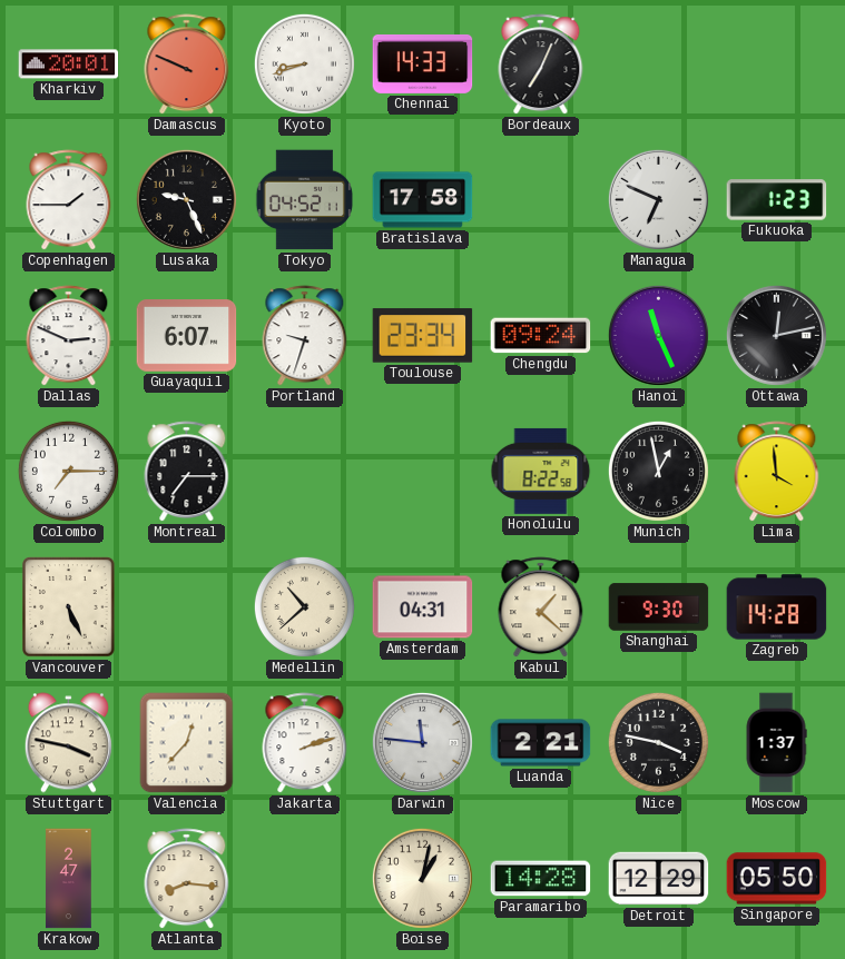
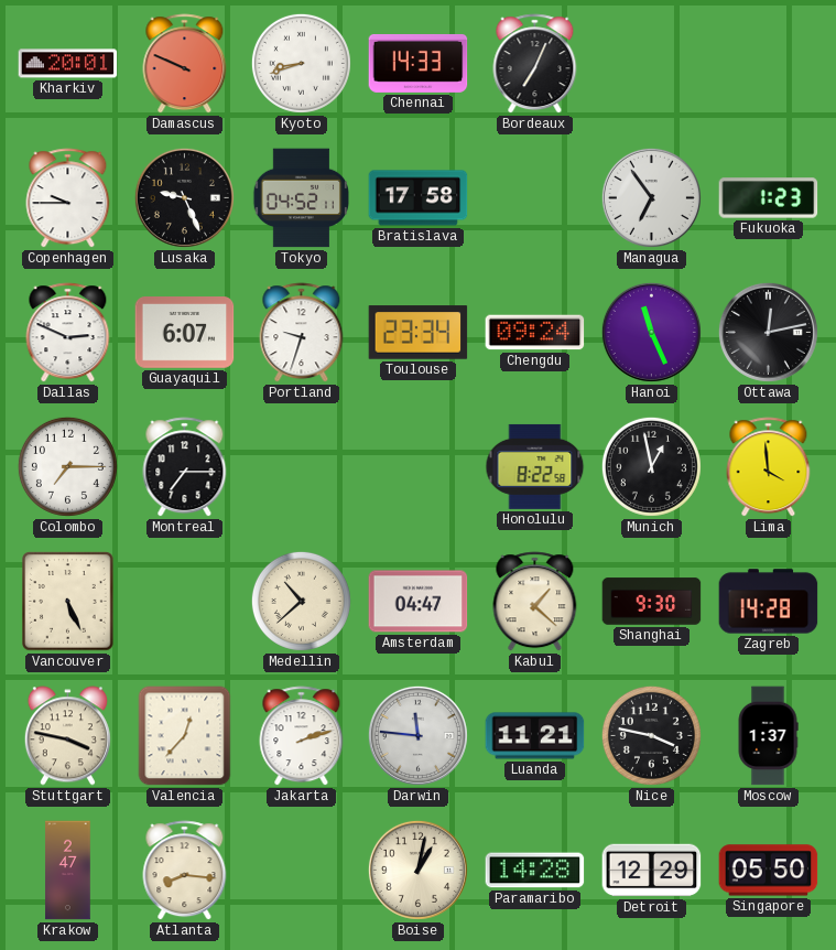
Copenhagen: 1:45 -> 9:45
Managua: 6:49 -> 6:54
Amsterdam: 04:31 -> 04:47
Luanda: 2:21 -> 11:21
